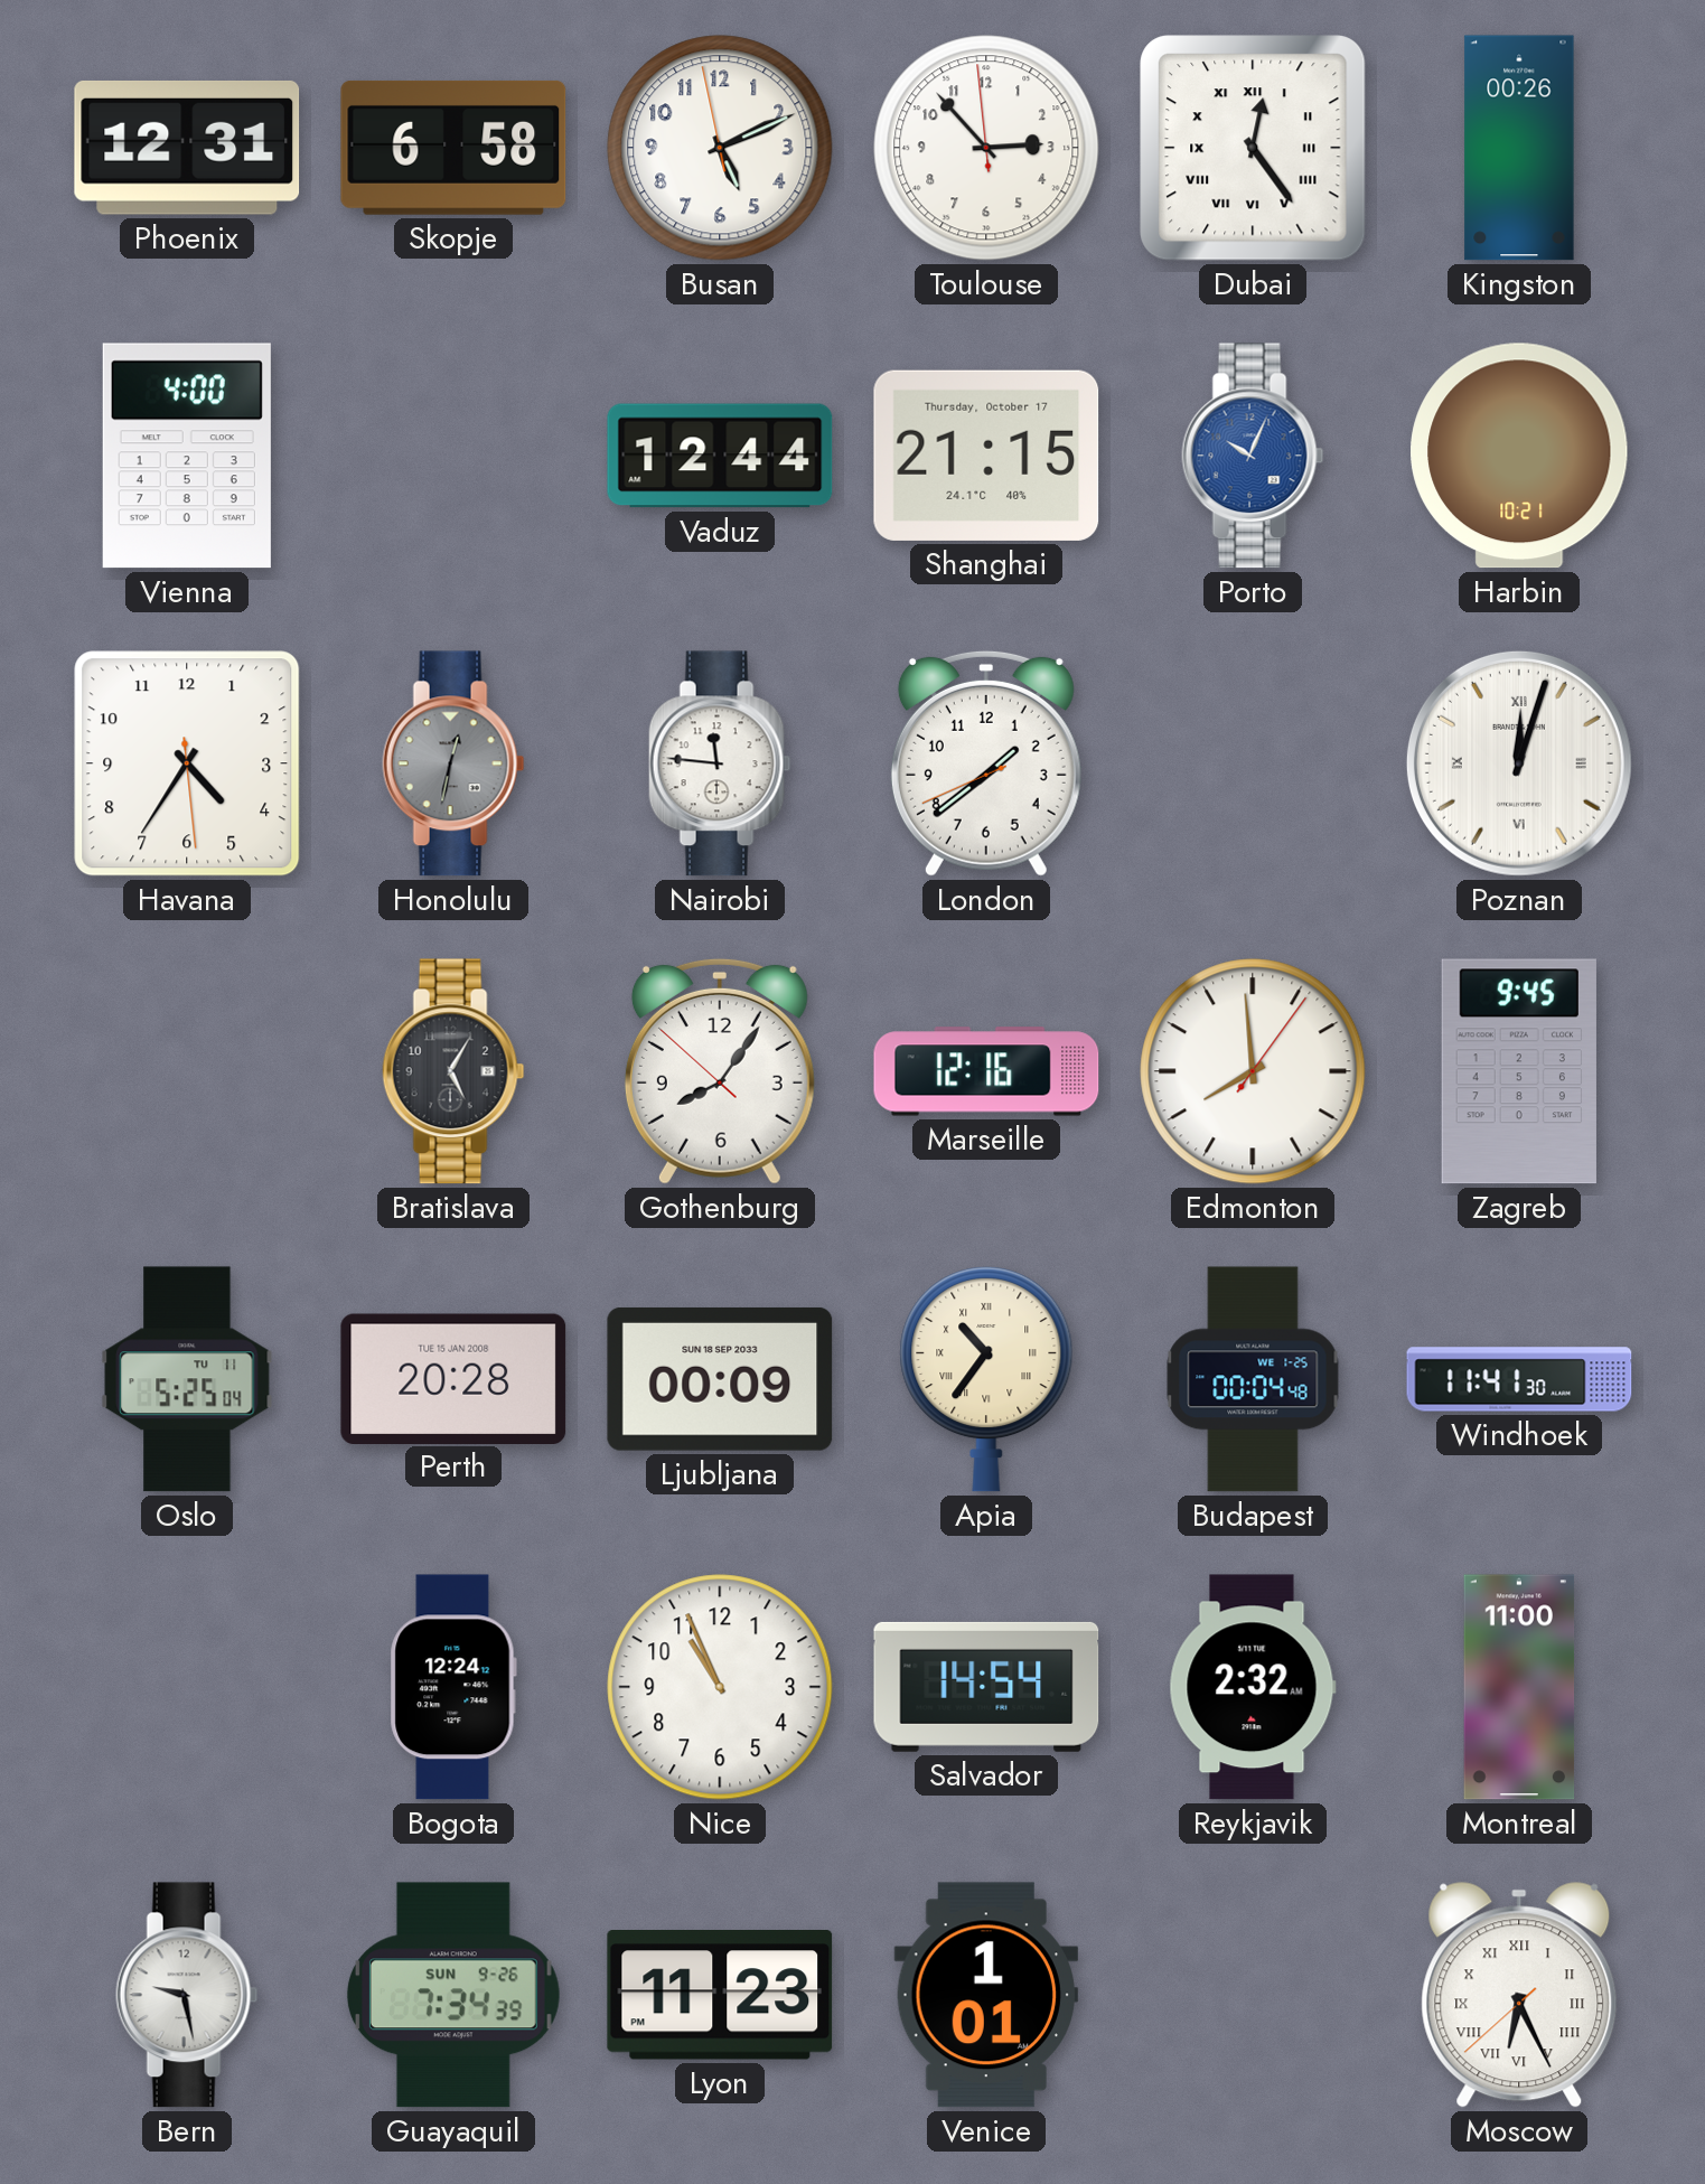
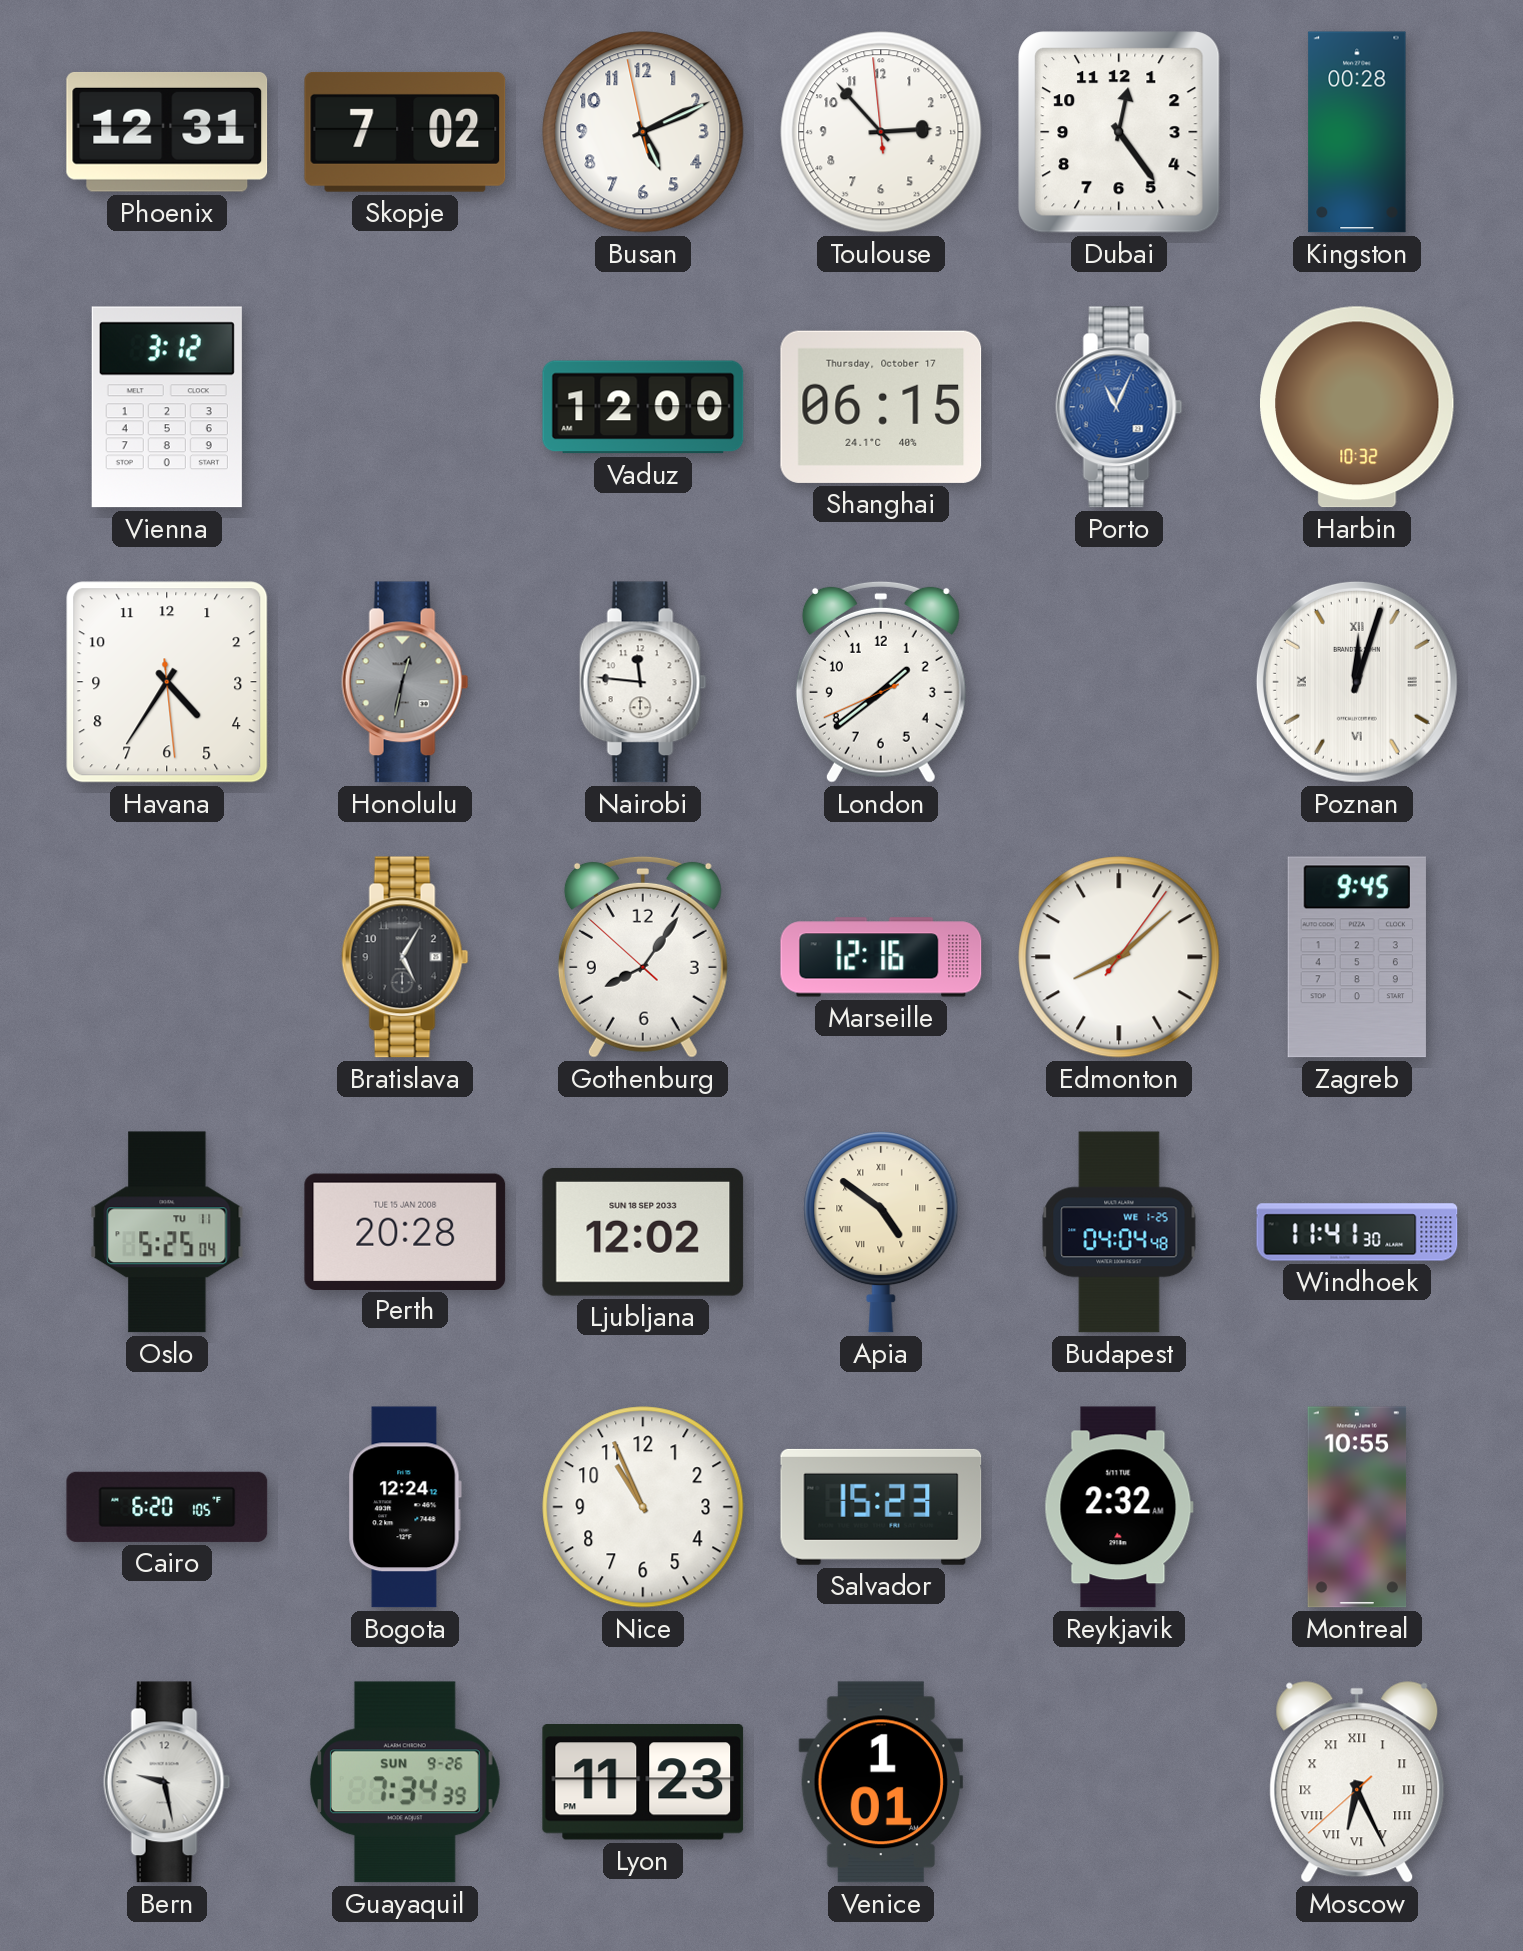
Skopje: 6:58 -> 7:02
Dubai numerals: Roman -> Arabic
Kingston: 00:26 -> 00:28
Vienna: 4:00 -> 3:12
Vaduz: 12:44 -> 12:00
Shanghai: 21:15 -> 06:15
Porto: 10:04 -> 11:04
Harbin: 10:21 -> 10:32
Edmonton: 7:59 -> 8:08
Ljubljana: 00:09 -> 12:02
Apia: 10:36 -> 4:51
Budapest: 00:04 -> 04:04
Cairo: none -> 6:20
Salvador: 14:54 -> 15:23
Montreal: 11:00 -> 10:55
